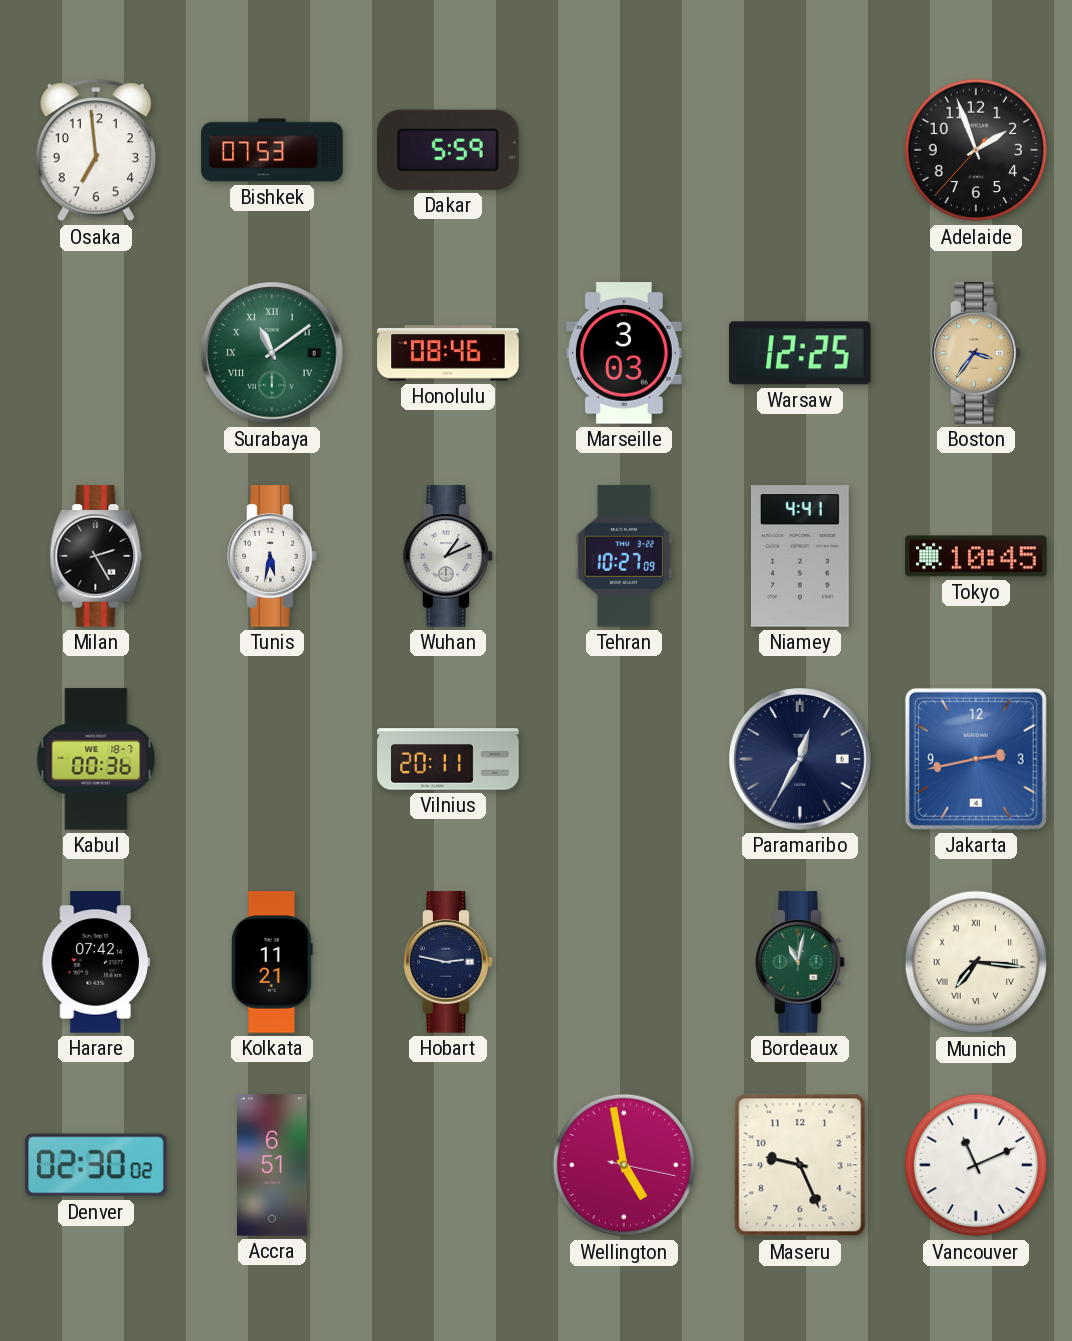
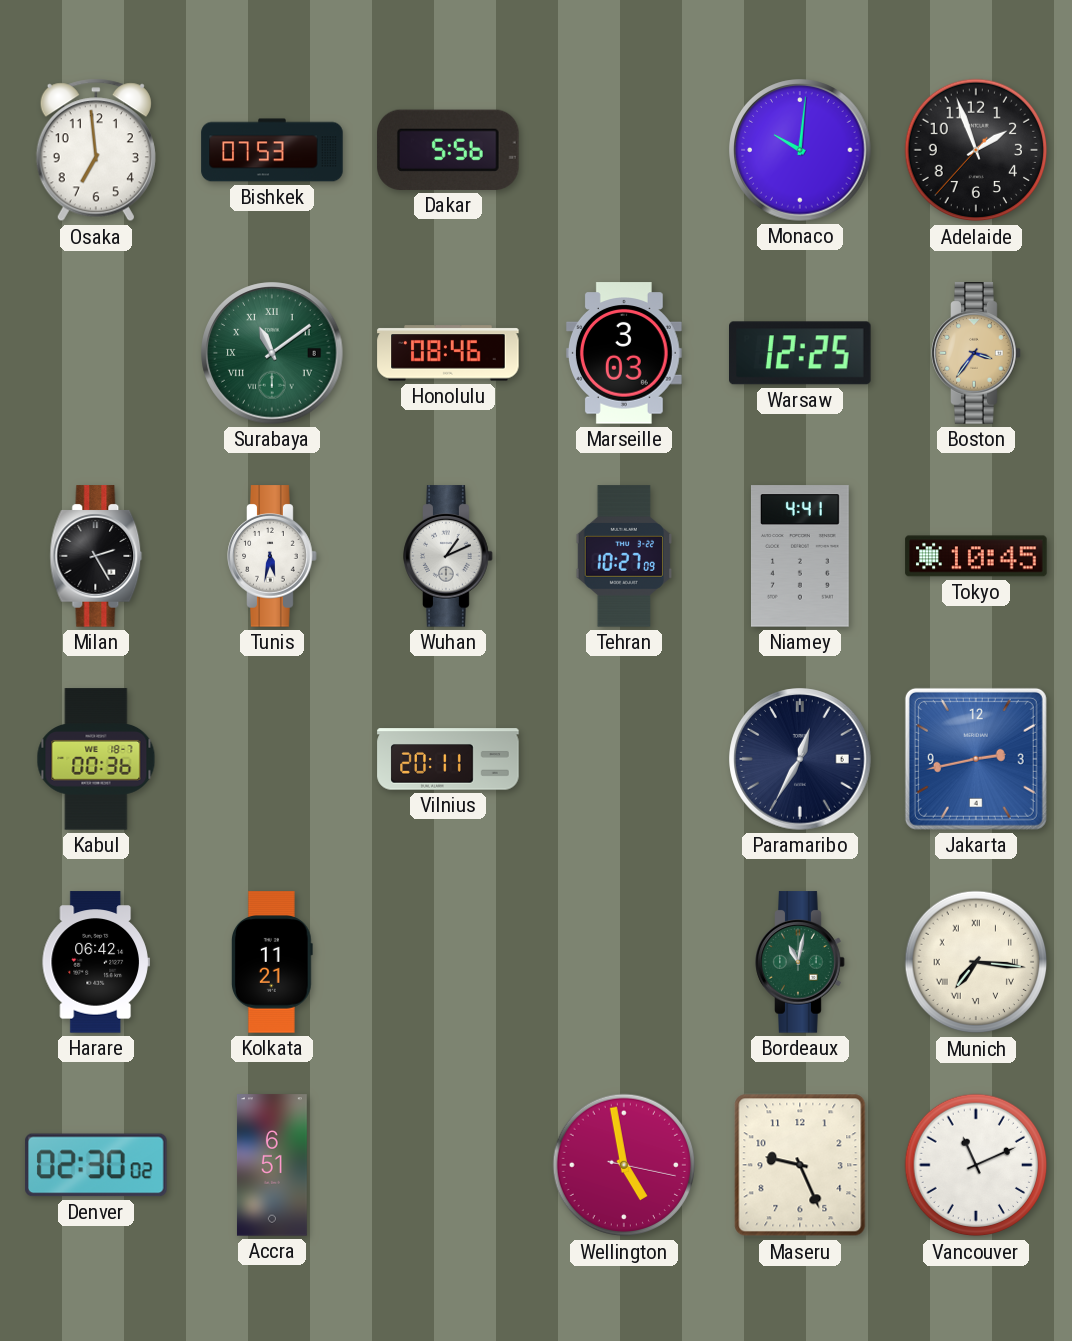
Dakar: 5:59 -> 5:56
Monaco: none -> 10:01
Harare: 07:42 -> 06:42
Hobart: 2:47 -> none
